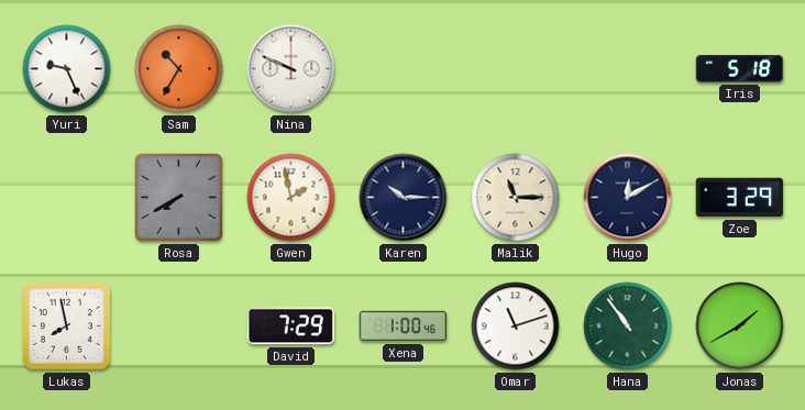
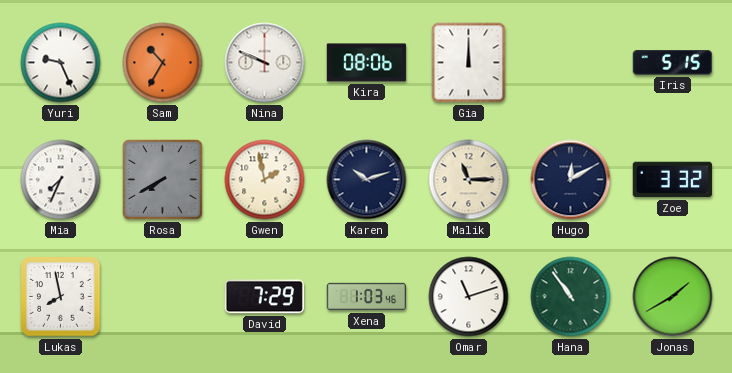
Kira: none -> 08:06
Gia: none -> 12:00
Iris: 5:18 -> 5:15
Mia: none -> 7:34
Karen: 10:15 -> 10:12
Zoe: 3:29 -> 3:32
Xena: 1:00 -> 1:03
